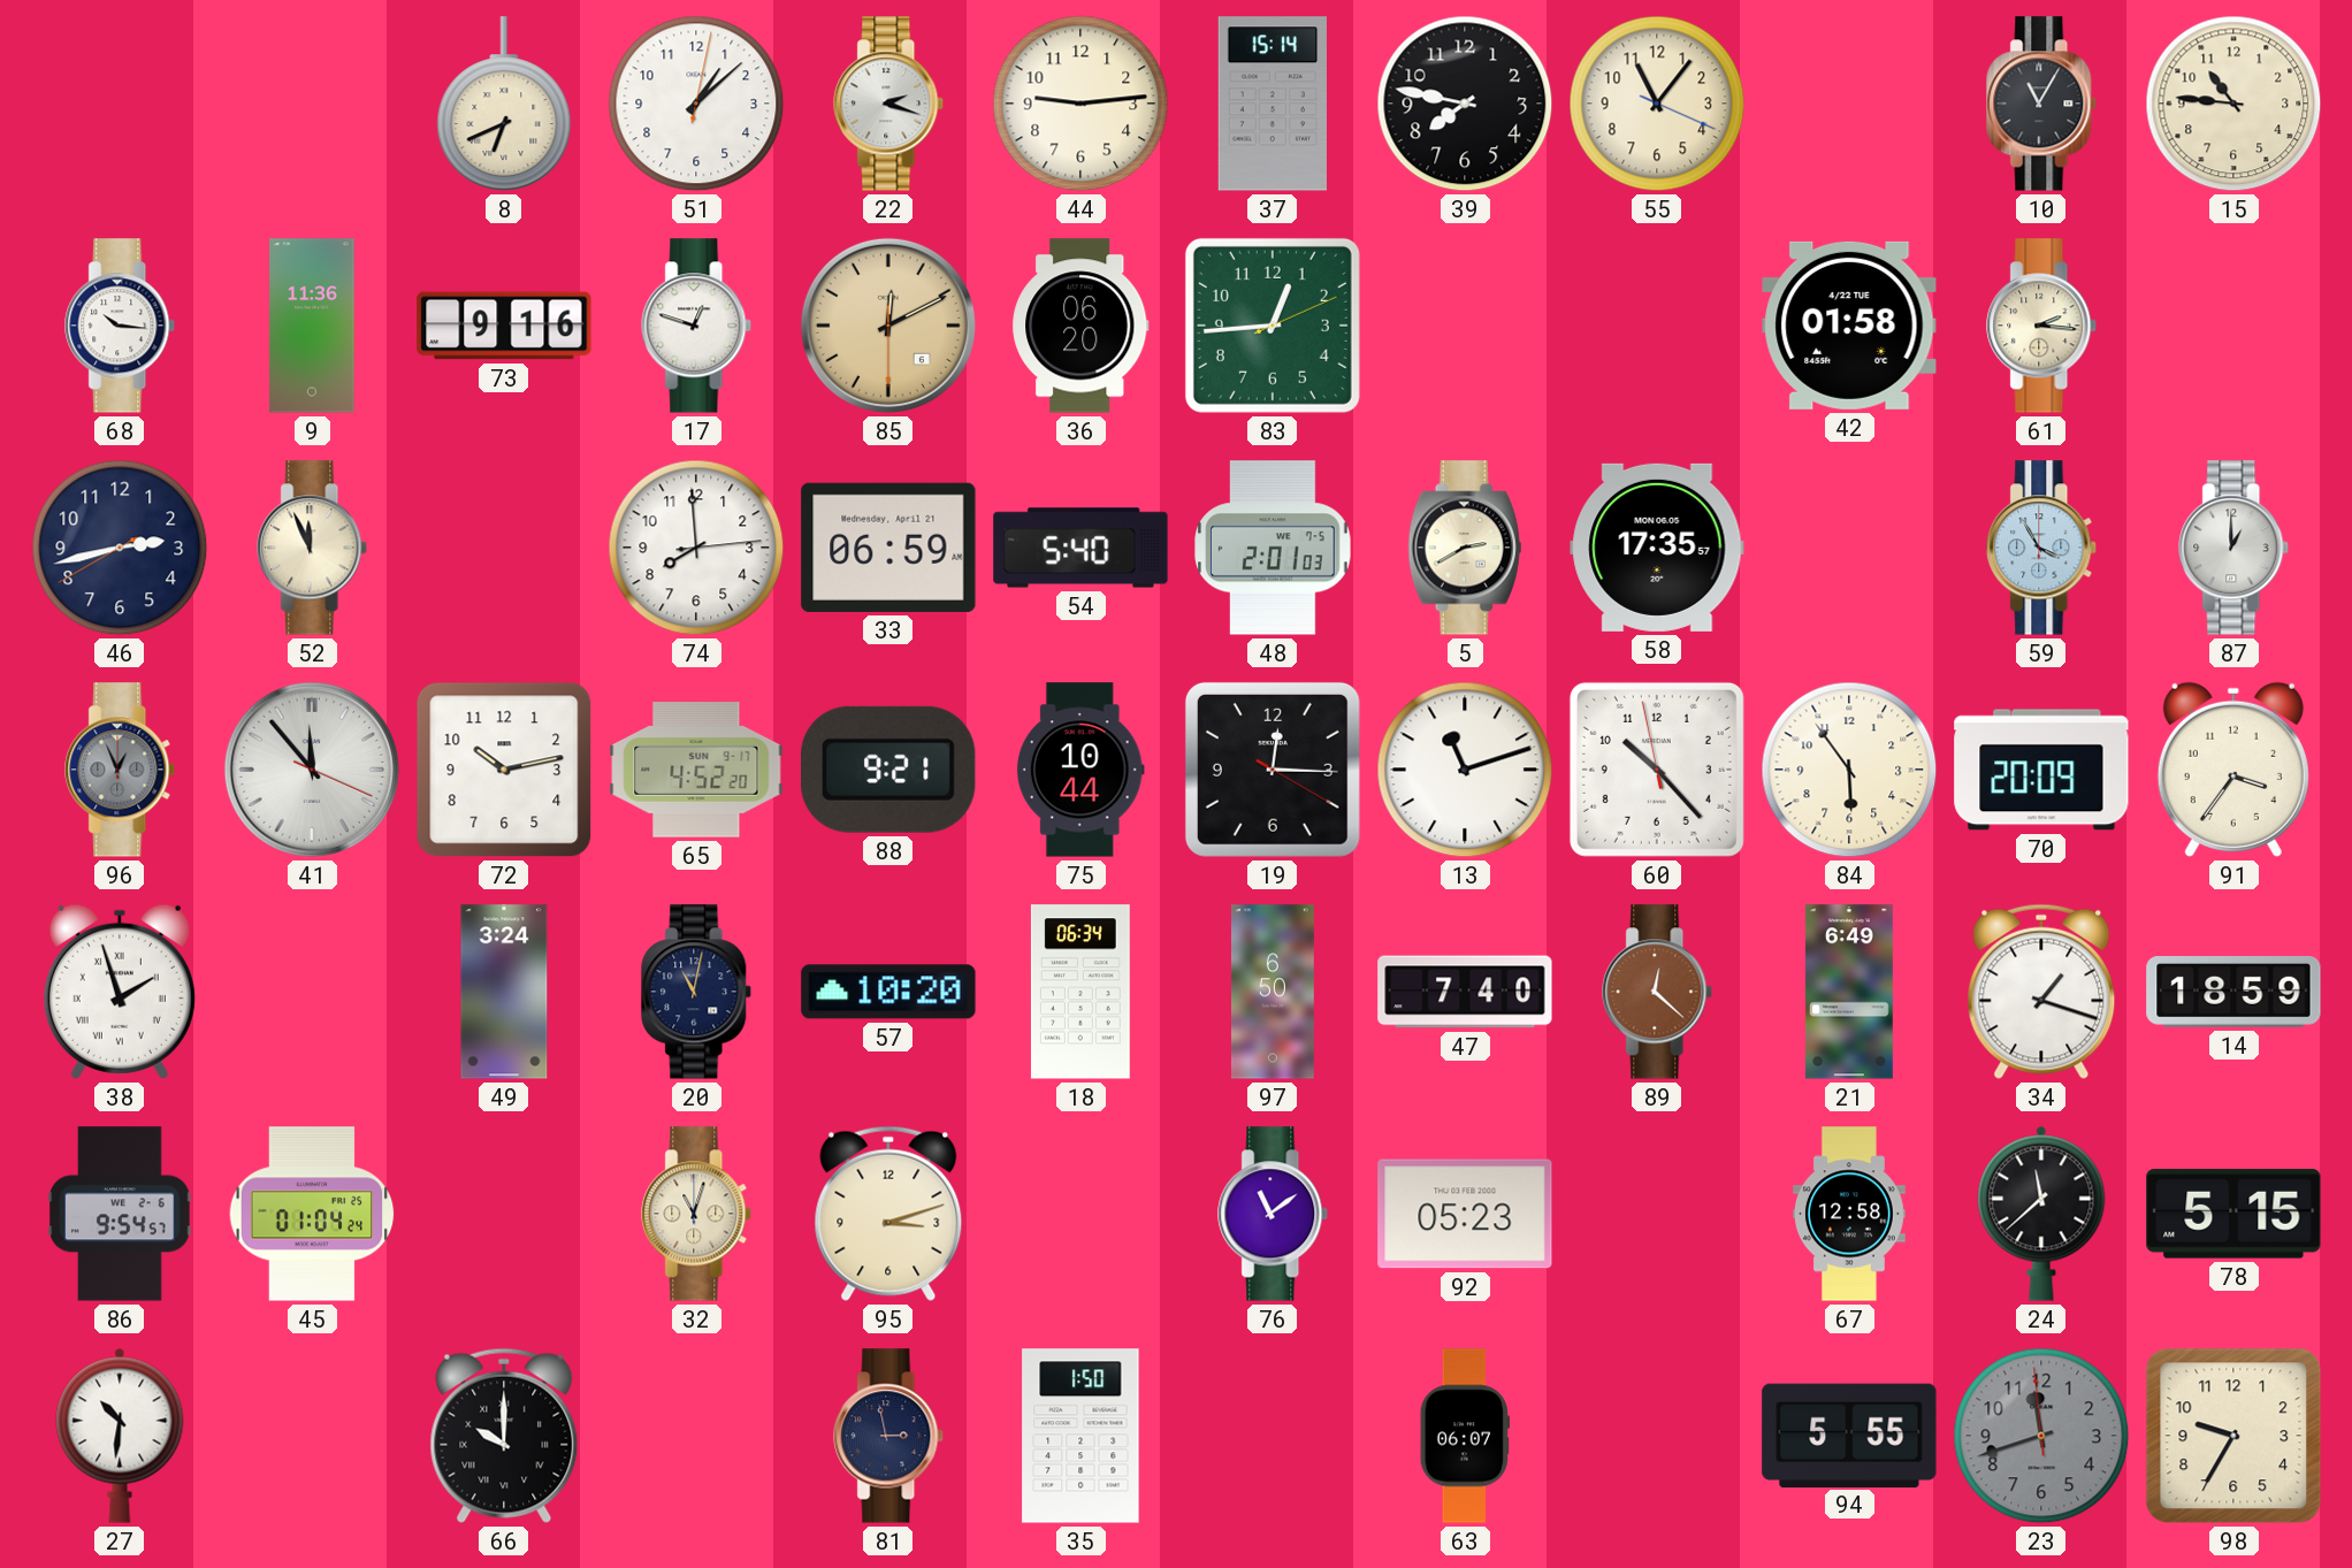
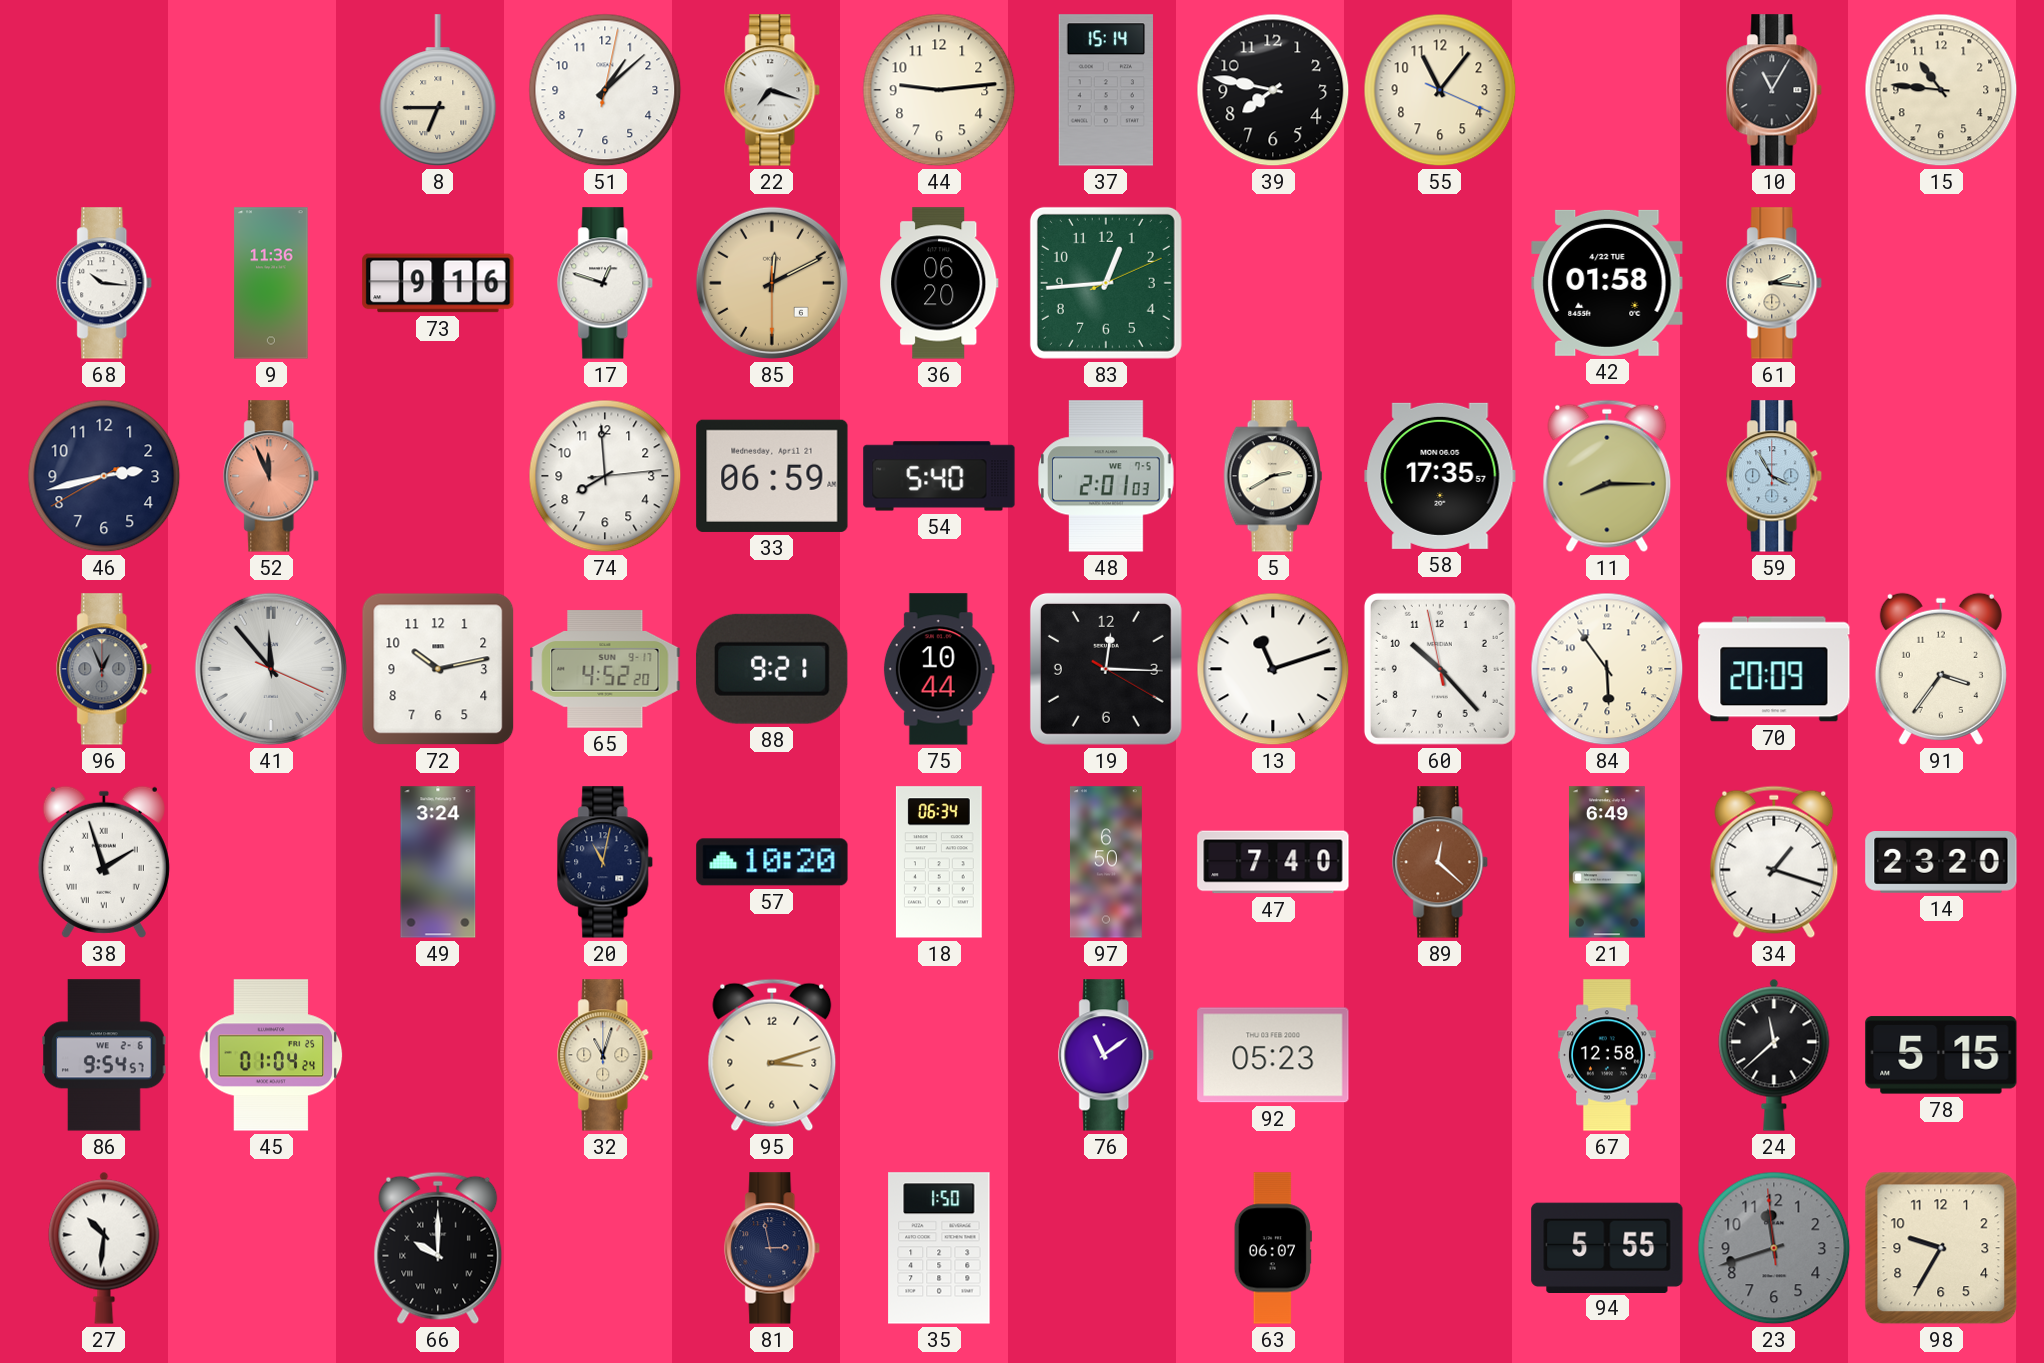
8: 6:41 -> 6:45
22: 2:18 -> 7:18
52 dial: cream -> salmon
11: none -> 8:15
87: 1:00 -> none
14: 18:59 -> 23:20
